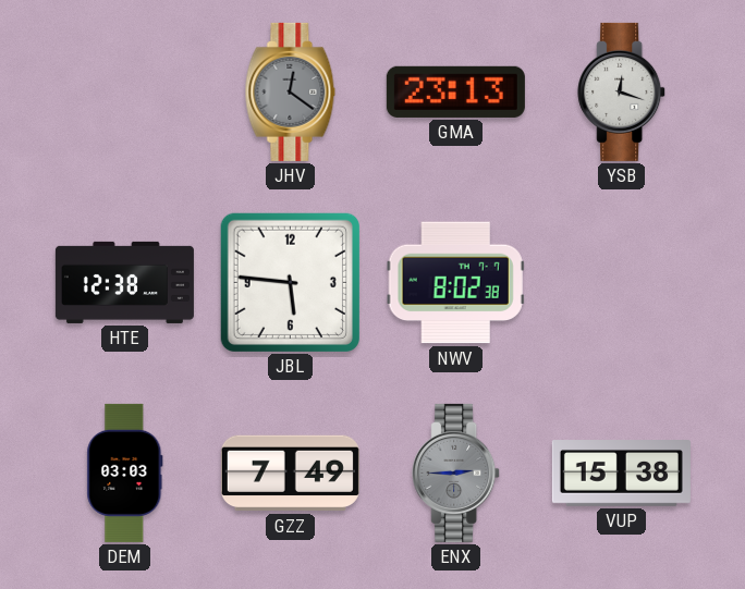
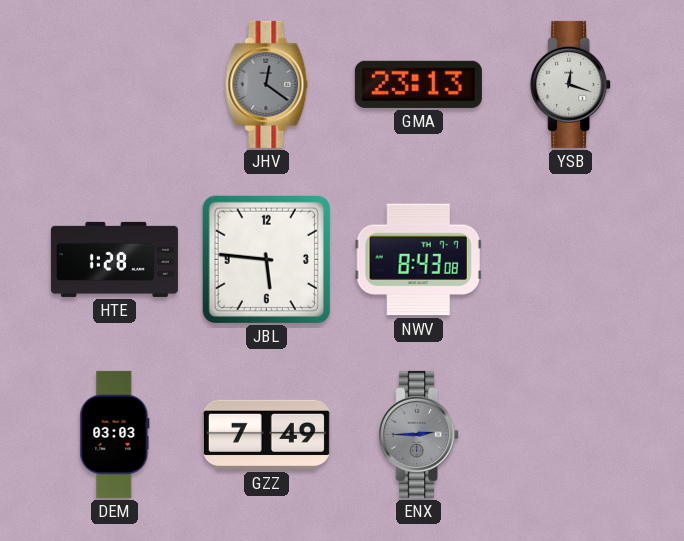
HTE: 12:38 -> 1:28
NWV: 8:02 -> 8:43
VUP: 15:38 -> none
